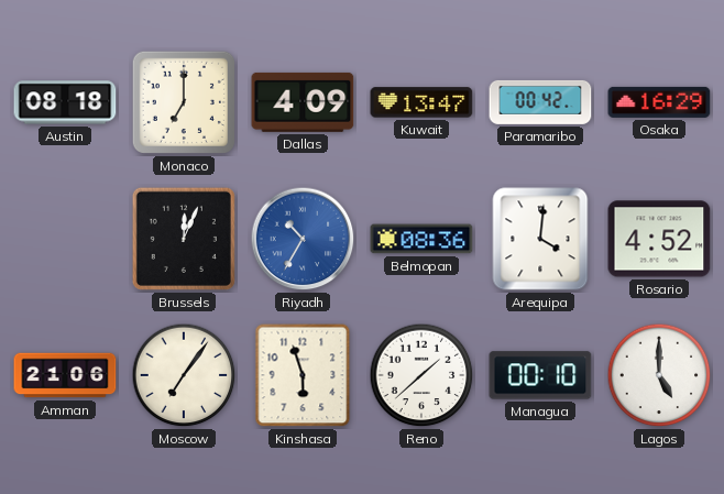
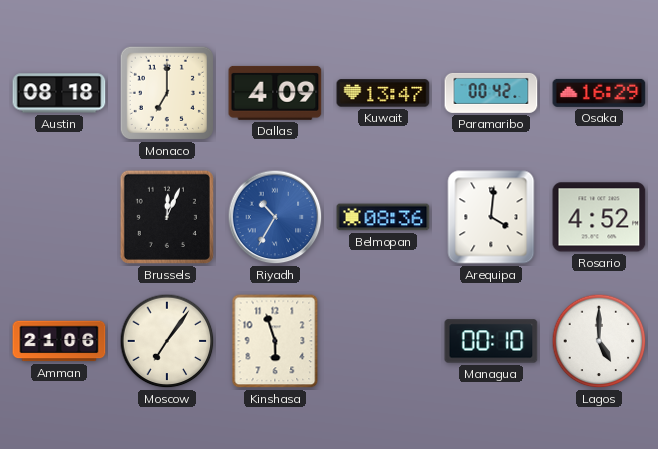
Reno: 1:38 -> none
